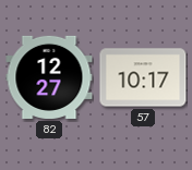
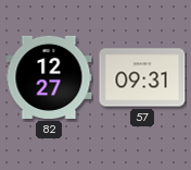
57: 10:17 -> 09:31
